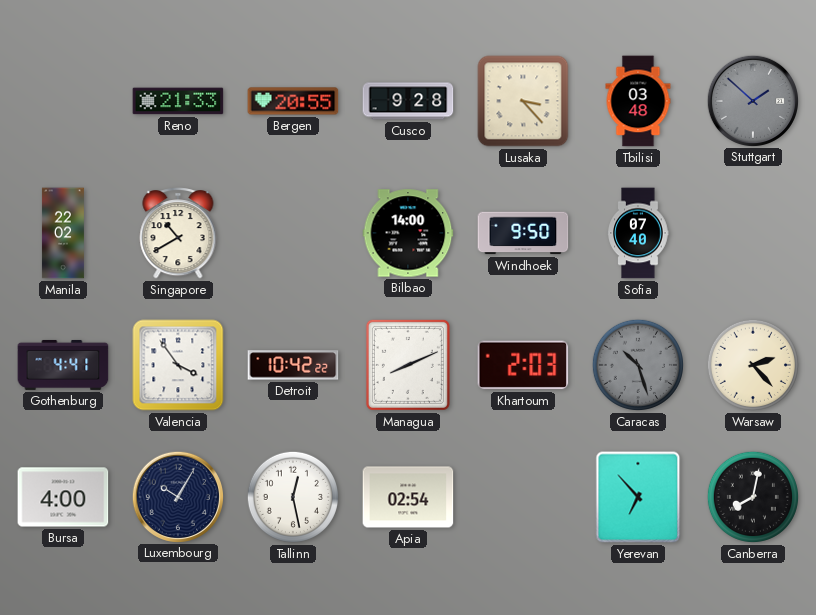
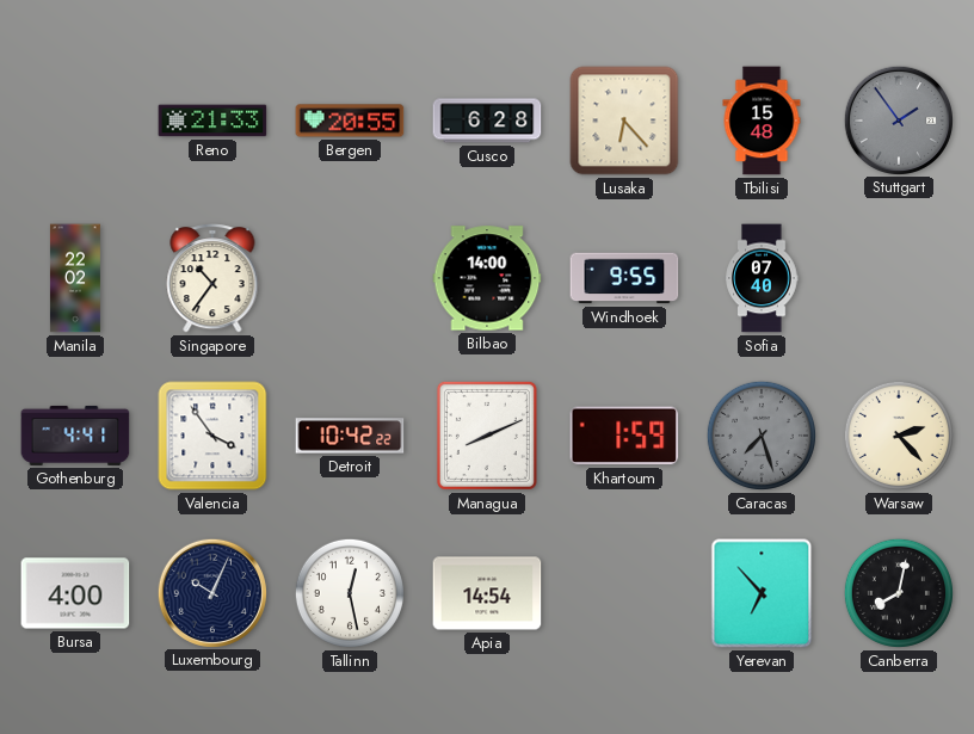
Cusco: 9:28 -> 6:28
Lusaka: 3:23 -> 6:23
Tbilisi: 03:48 -> 15:48
Stuttgart: 1:52 -> 1:54
Singapore: 10:40 -> 10:36
Windhoek: 9:50 -> 9:55
Khartoum: 2:03 -> 1:59
Caracas: 10:27 -> 7:27
Luxembourg: 10:05 -> 10:04
Apia: 02:54 -> 14:54
